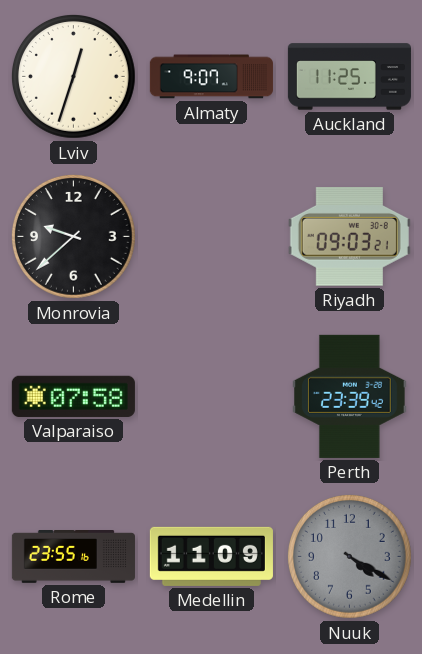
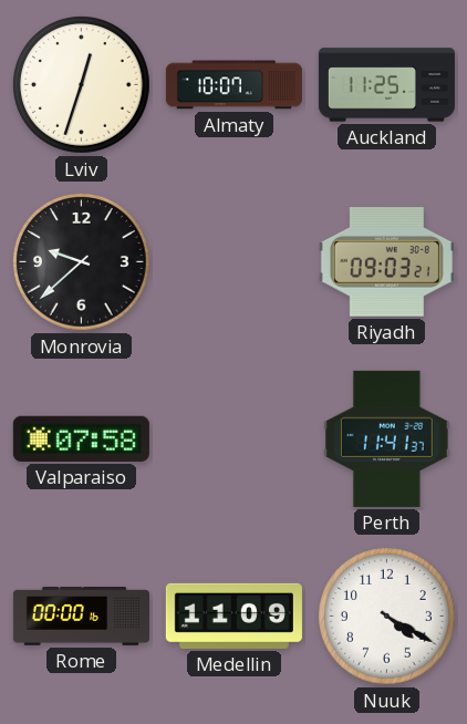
Almaty: 9:07 -> 10:07
Perth: 23:39 -> 11:41
Rome: 23:55 -> 00:00
Nuuk dial: grey -> white
